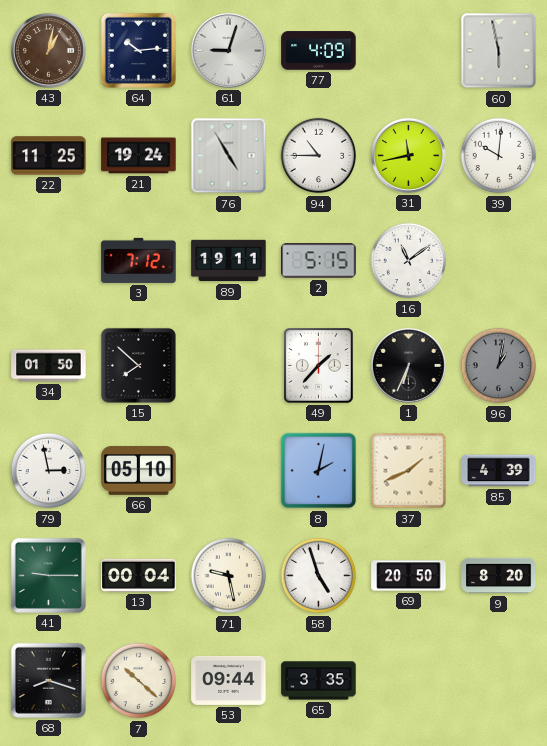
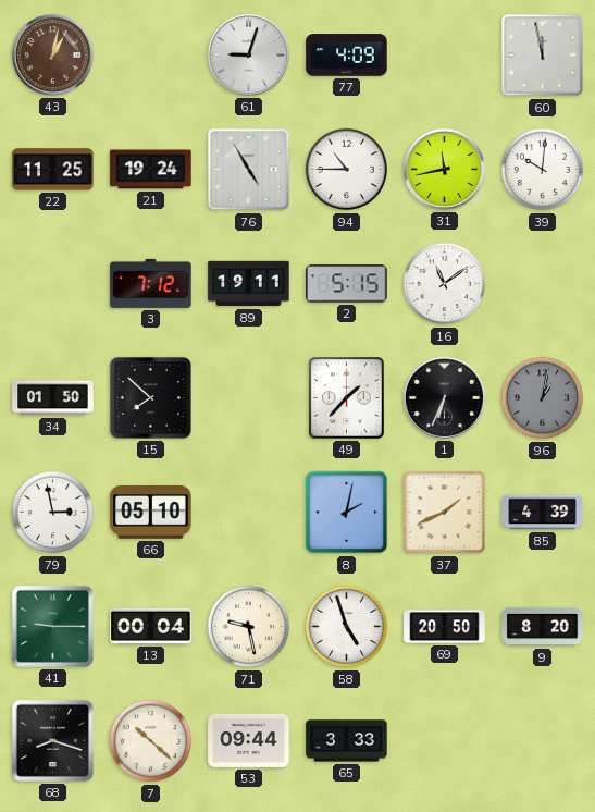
64: 10:14 -> none
60: 5:58 -> 11:58
65: 3:35 -> 3:33
